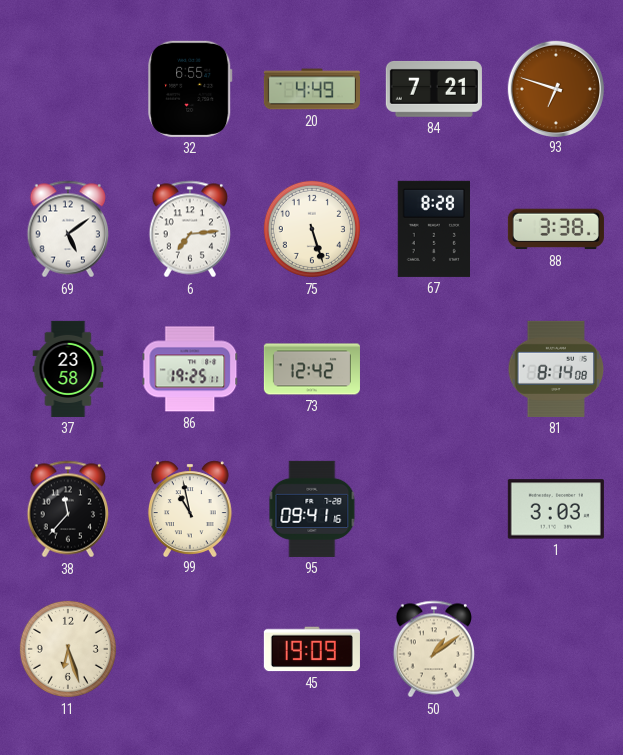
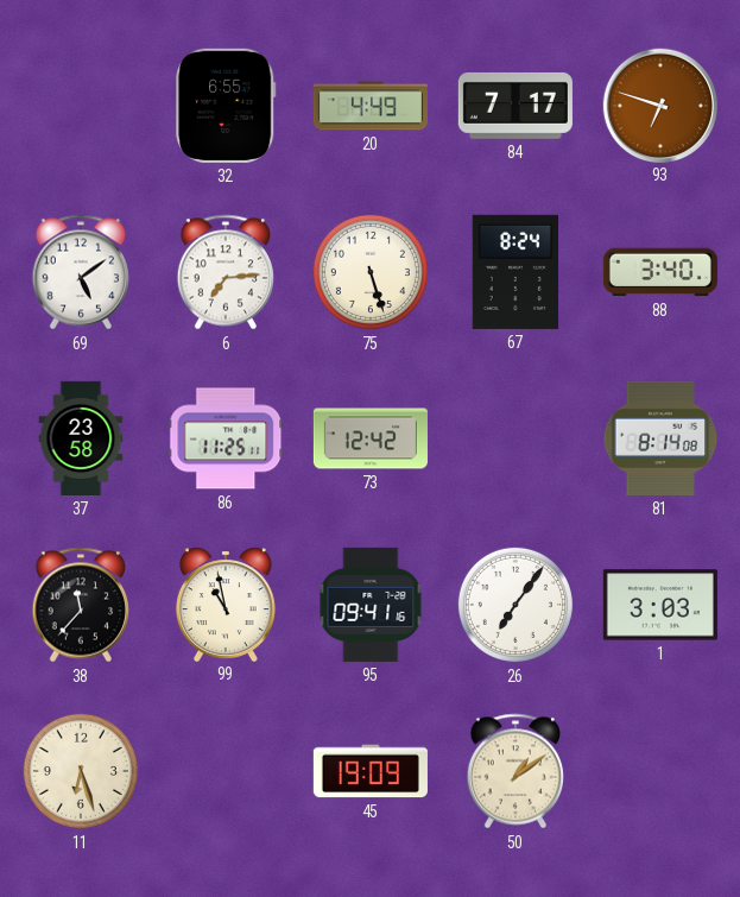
84: 7:21 -> 7:17
67: 8:28 -> 8:24
88: 3:38 -> 3:40
86: 19:25 -> 11:25
26: none -> 7:06
